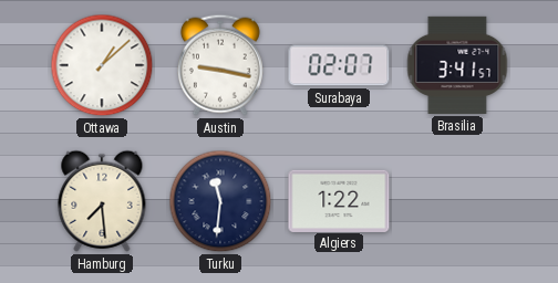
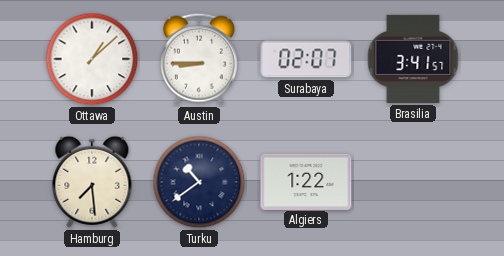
Austin: 9:17 -> 8:45
Turku: 11:31 -> 10:39
